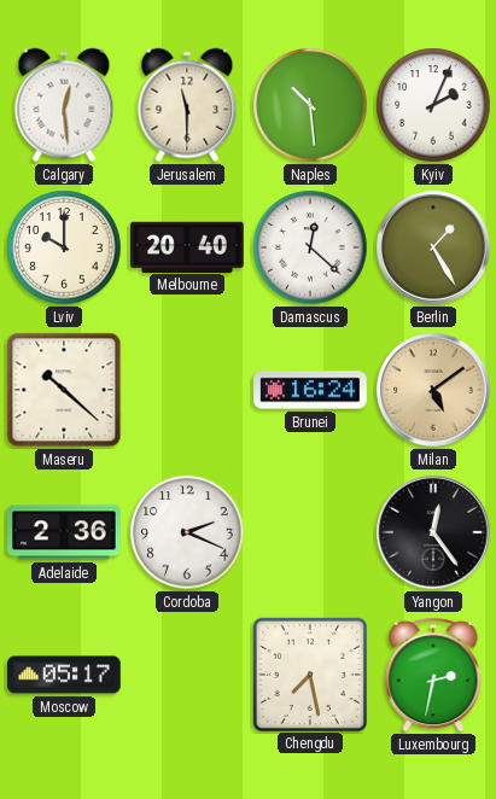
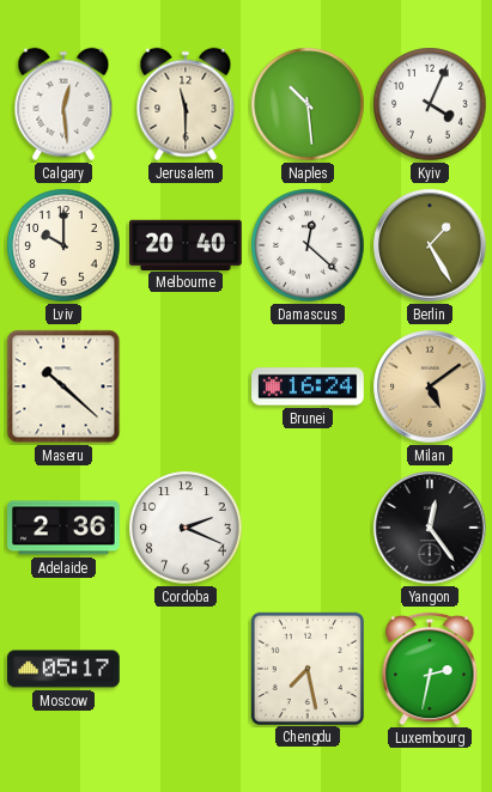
Kyiv: 2:04 -> 4:04
